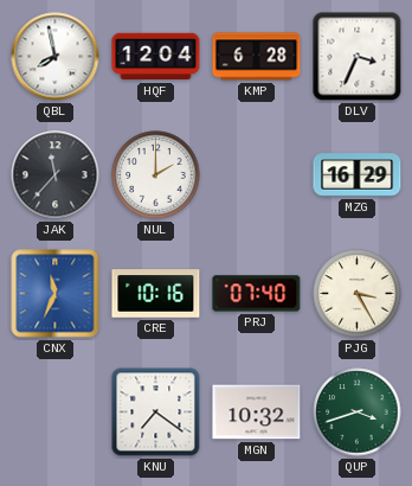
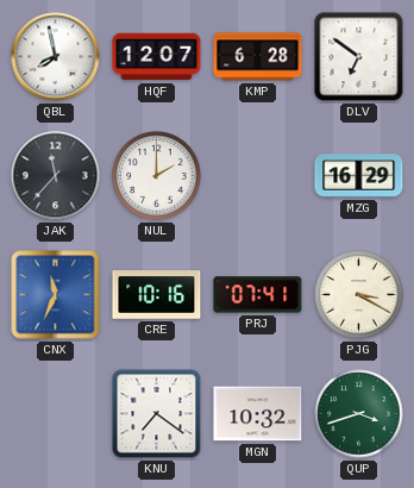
HQF: 12:04 -> 12:07
DLV: 3:34 -> 6:51
PRJ: 07:40 -> 07:41
PJG: 3:25 -> 3:20
